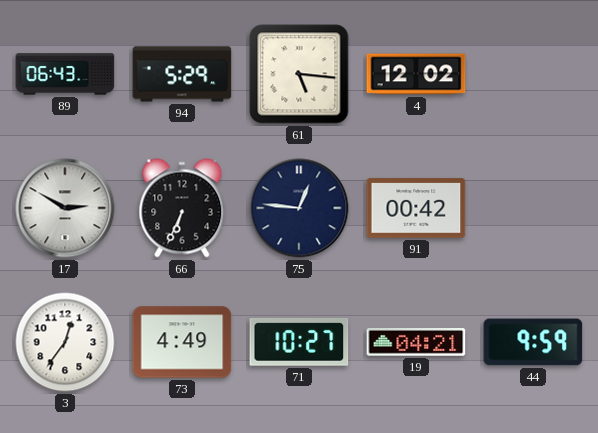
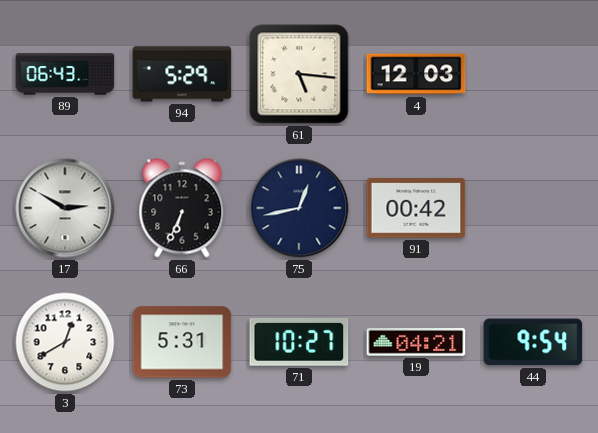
4: 12:02 -> 12:03
75: 12:46 -> 12:43
3: 12:36 -> 12:40
73: 4:49 -> 5:31
44: 9:59 -> 9:54
